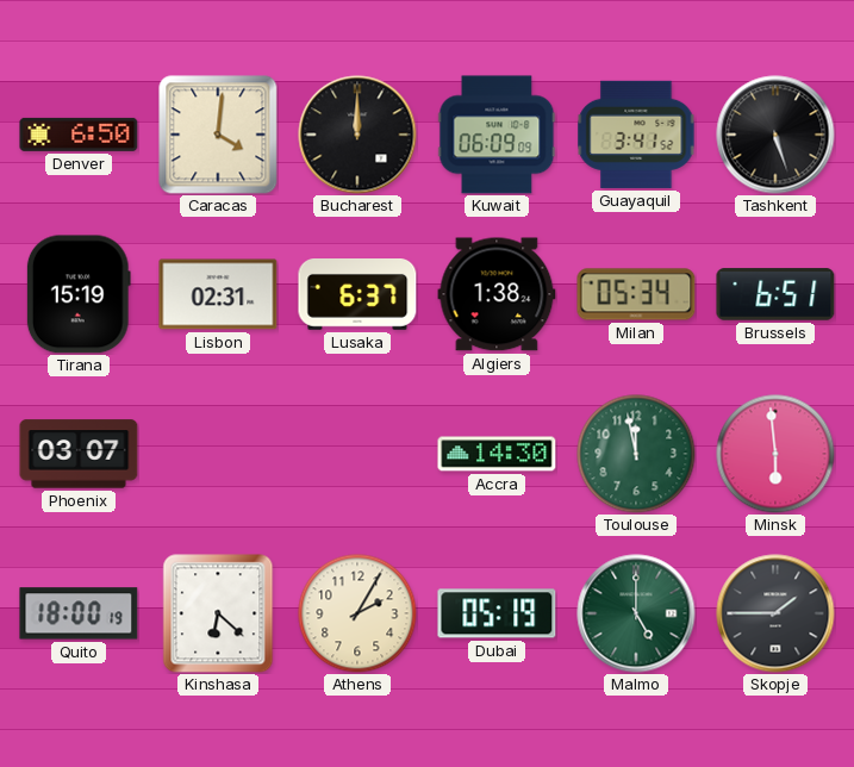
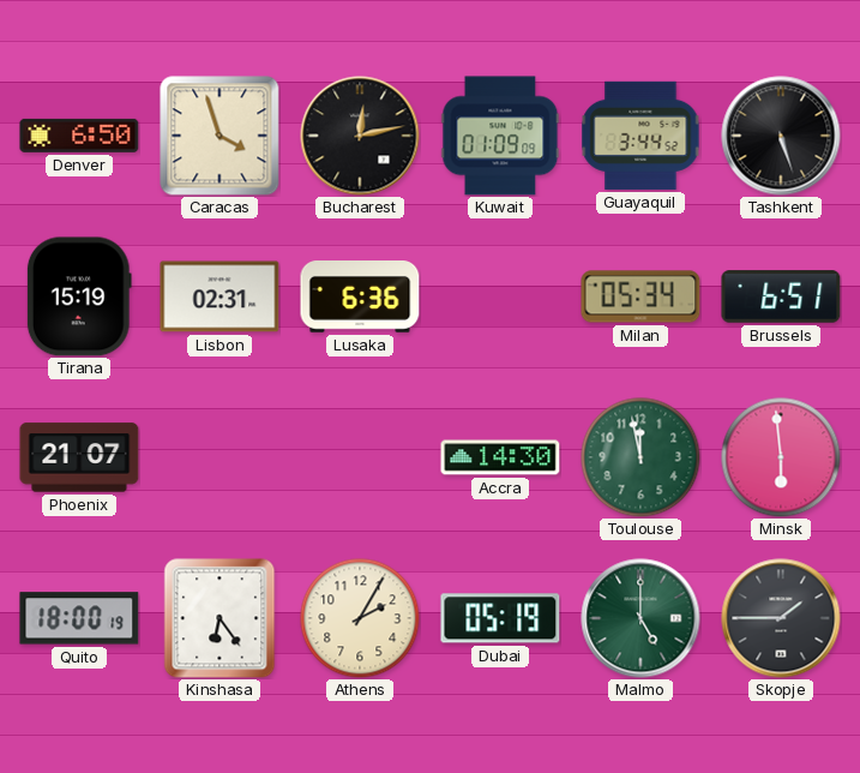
Caracas: 4:01 -> 3:57
Bucharest: 12:00 -> 12:13
Kuwait: 06:09 -> 01:09
Guayaquil: 3:41 -> 3:44
Lusaka: 6:37 -> 6:36
Algiers: 1:38 -> none
Phoenix: 03:07 -> 21:07
Kinshasa: 6:22 -> 6:24
